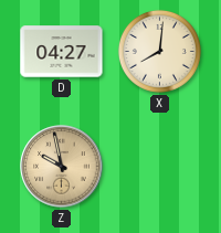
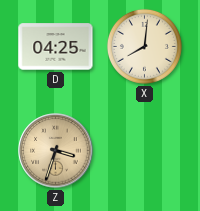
D: 04:27 -> 04:25
Z: 9:58 -> 3:33
